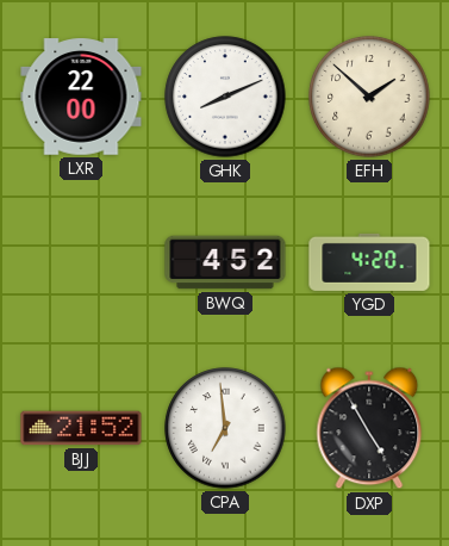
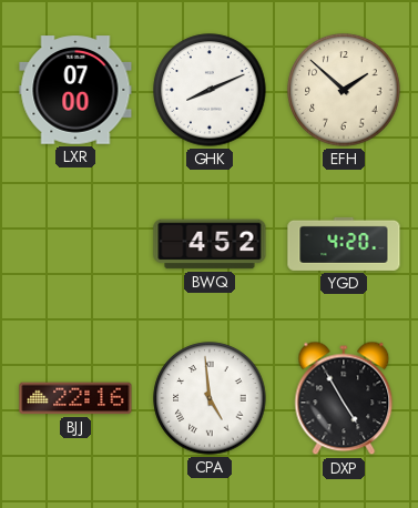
LXR: 22:00 -> 07:00
BJJ: 21:52 -> 22:16
CPA: 6:59 -> 4:59
